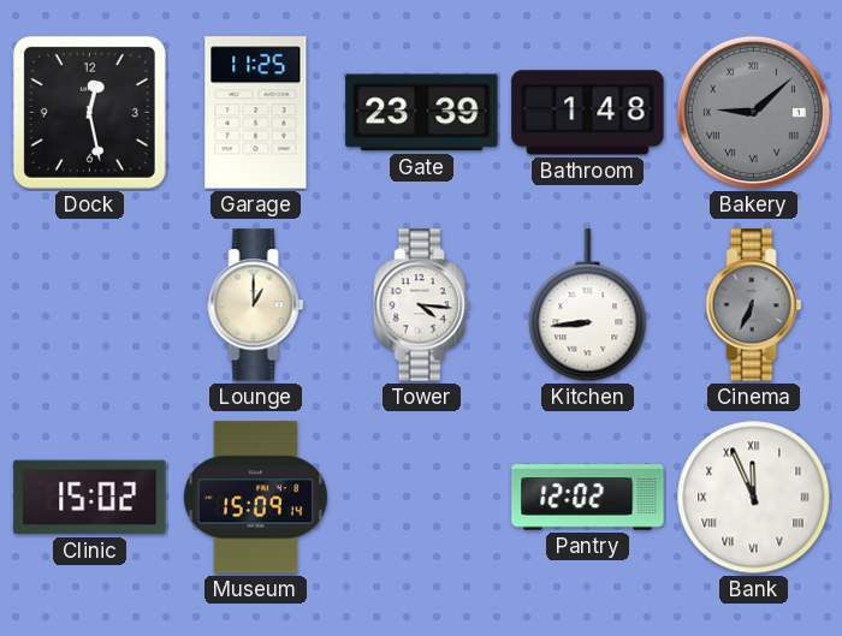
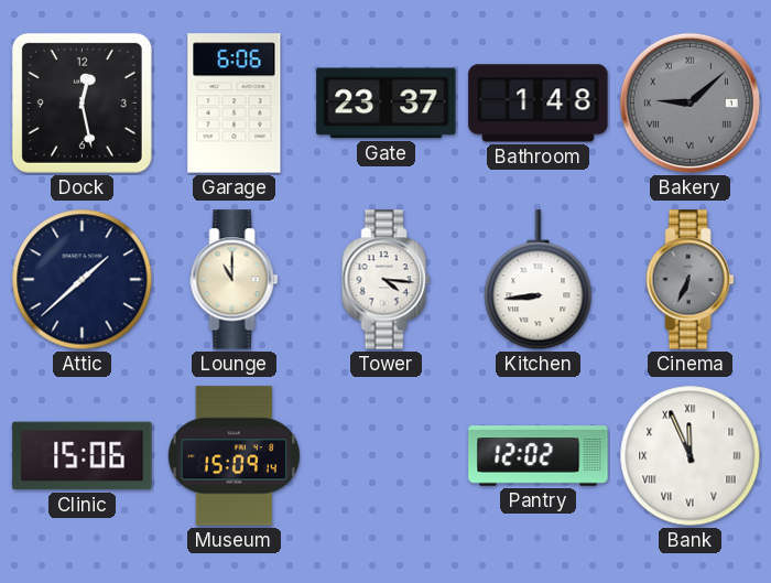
Garage: 11:25 -> 6:06
Gate: 23:39 -> 23:37
Attic: none -> 1:38
Lounge: 1:00 -> 11:00
Clinic: 15:02 -> 15:06
